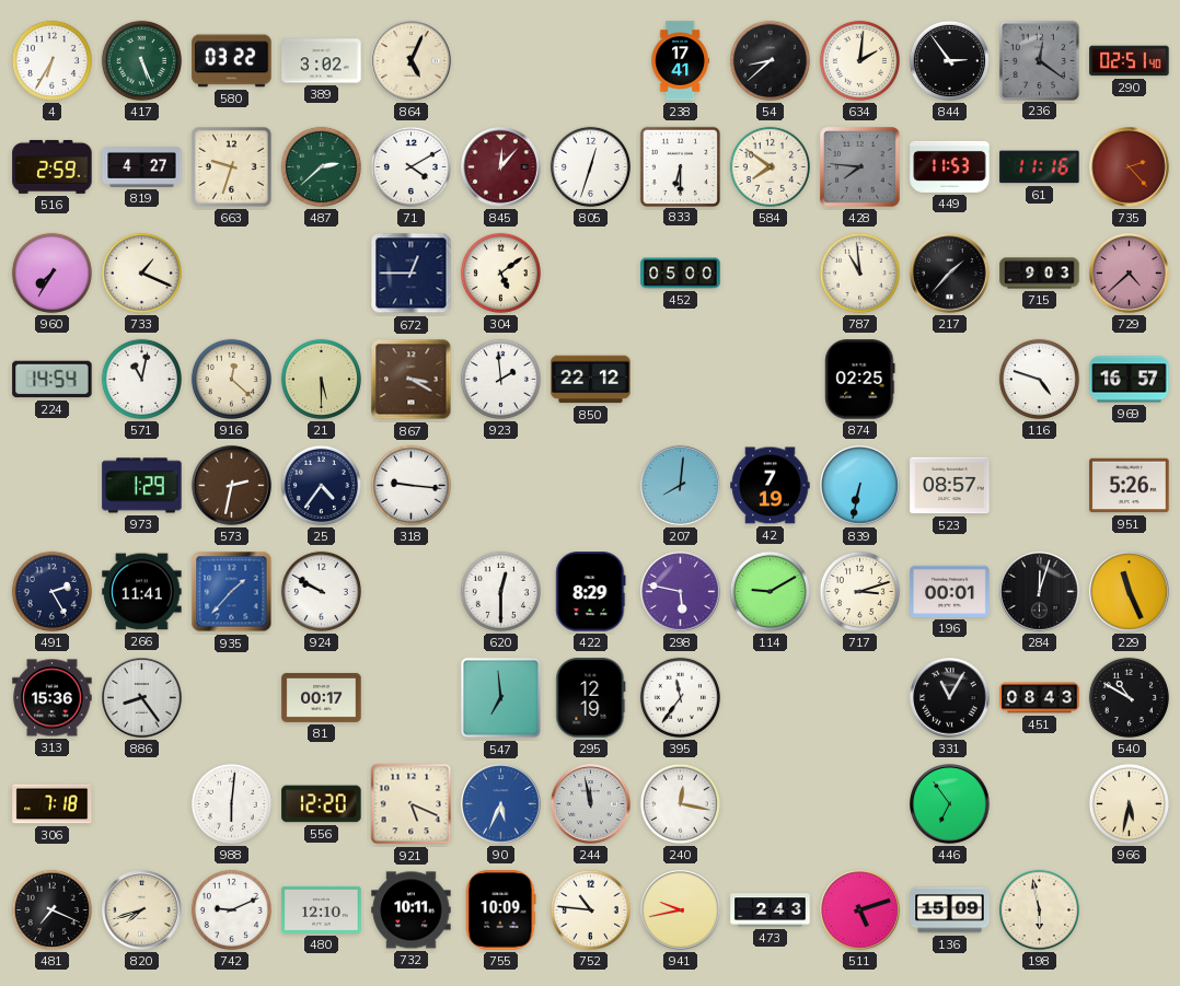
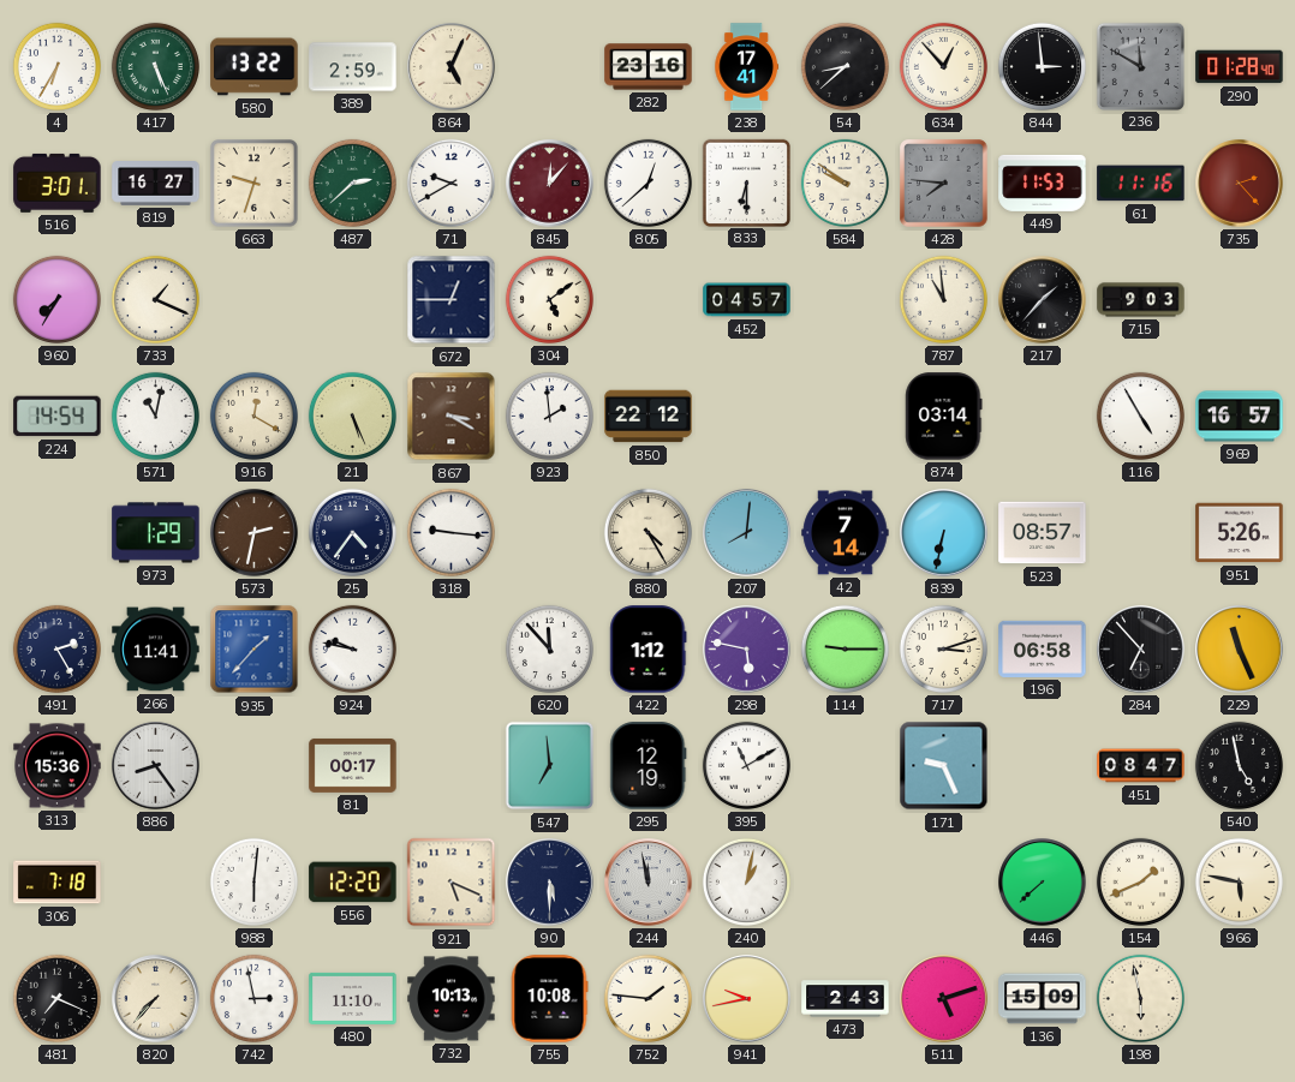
580: 03:22 -> 13:22
389: 3:02 -> 2:59
282: none -> 23:16
634: 2:01 -> 12:53
844: 2:54 -> 2:59
236: 12:21 -> 11:50
290: 02:51 -> 01:28
516: 2:59 -> 3:01
819: 4:27 -> 16:27
71: 4:10 -> 9:40
805: 12:33 -> 12:38
584: 7:51 -> 9:51
452: 05:00 -> 04:57
729: 4:38 -> none
916: 12:22 -> 12:20
21: 5:30 -> 5:26
874: 02:25 -> 03:14
116: 4:48 -> 4:55
880: none -> 4:25
42: 7:19 -> 7:14
924: 9:50 -> 9:47
620: 12:30 -> 11:53
422: 8:29 -> 1:12
114: 9:10 -> 9:15
196: 00:01 -> 06:58
284: 12:03 -> 6:53
395: 11:36 -> 11:10
171: none -> 9:26
331: 11:05 -> none
451: 08:43 -> 08:47
540: 10:50 -> 4:58
90: 5:34 -> 5:30
90 dial: blue -> navy
240: 12:17 -> 1:02
446: 6:54 -> 7:38
154: none -> 1:41
966: 5:32 -> 5:47
820: 7:42 -> 7:37
742: 9:11 -> 2:58
480: 12:10 -> 11:10
732: 10:11 -> 10:13
755: 10:09 -> 10:08
752: 10:46 -> 1:46
